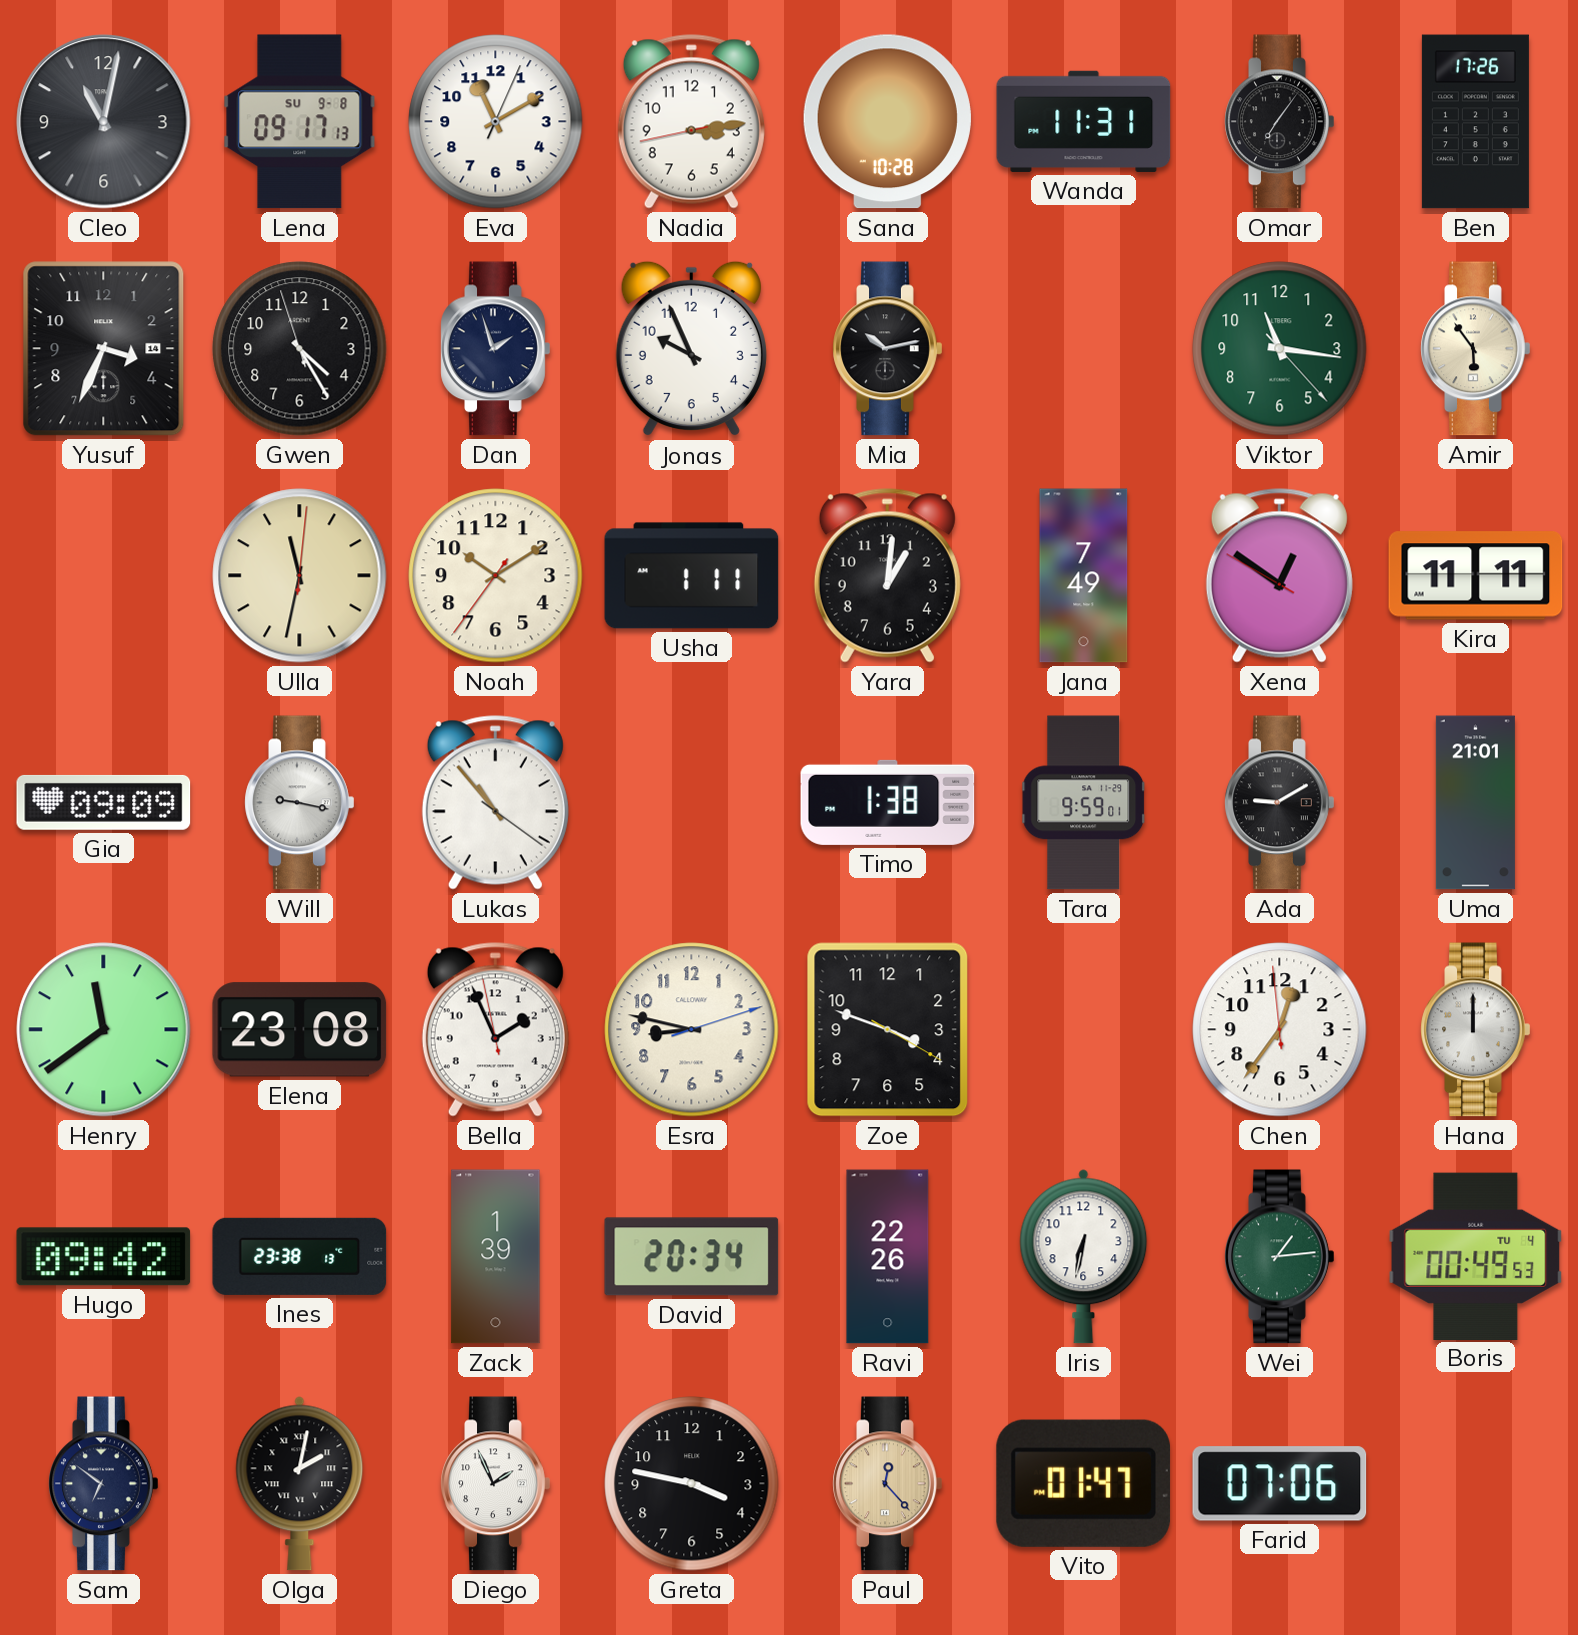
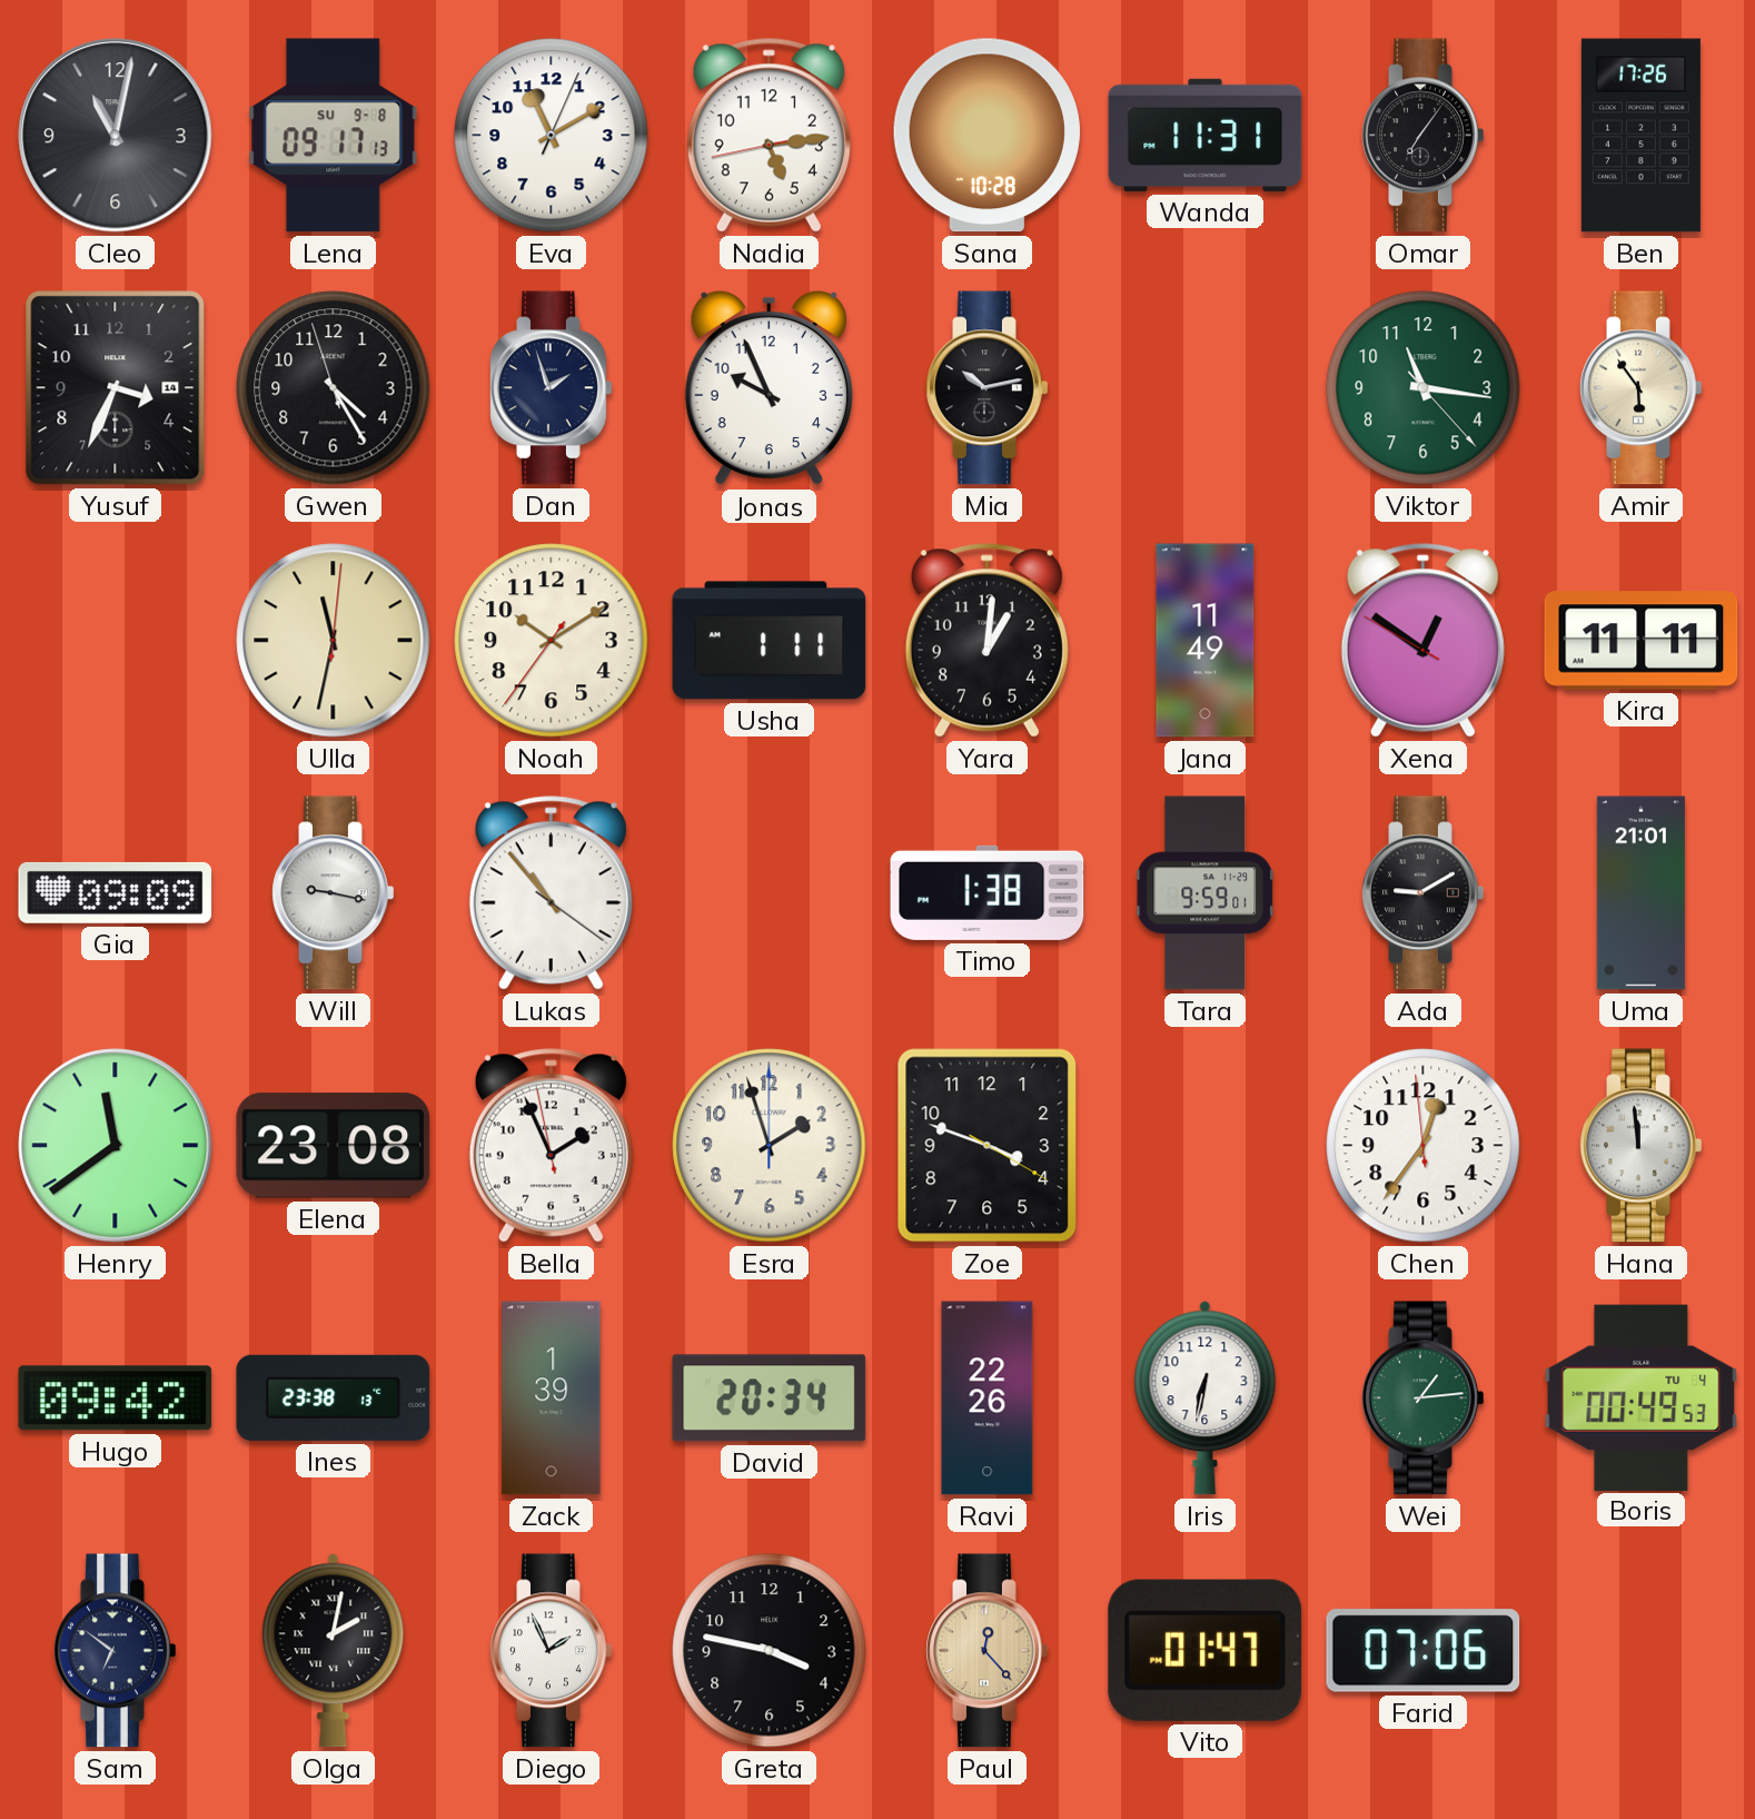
Nadia: 3:13 -> 5:13
Jana: 7:49 -> 11:49
Esra: 8:47 -> 1:57
Hana: 12:00 -> 11:59
